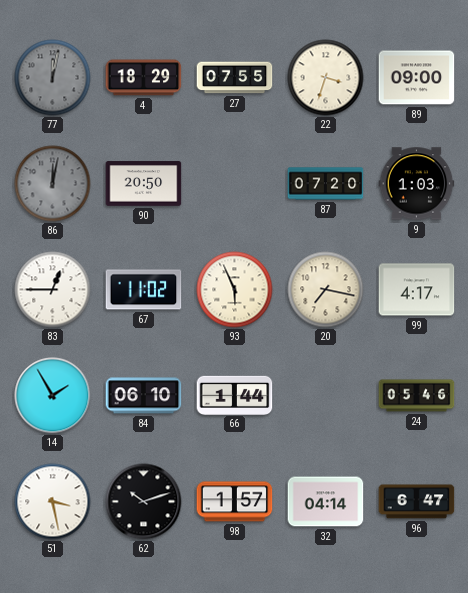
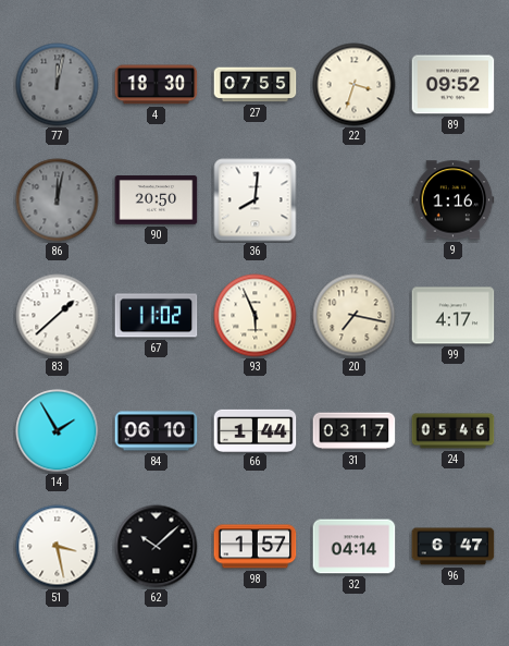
4: 18:29 -> 18:30
89: 09:00 -> 09:52
36: none -> 8:01
87: 07:20 -> none
9: 1:03 -> 1:16
83: 12:45 -> 1:38
31: none -> 03:17
62: 10:12 -> 10:08
